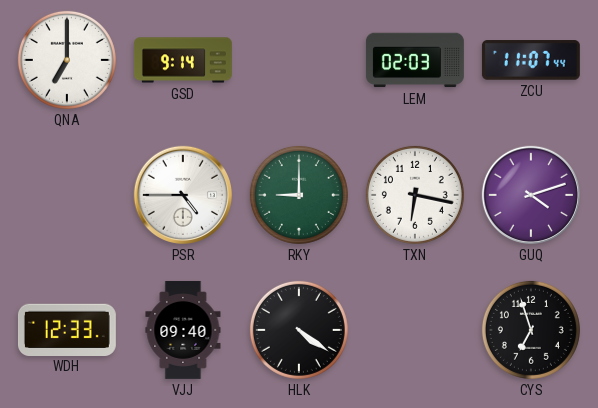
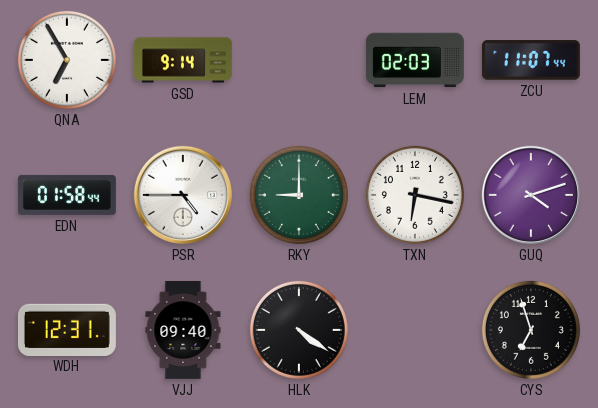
QNA: 7:00 -> 6:55
EDN: none -> 01:58
WDH: 12:33 -> 12:31
